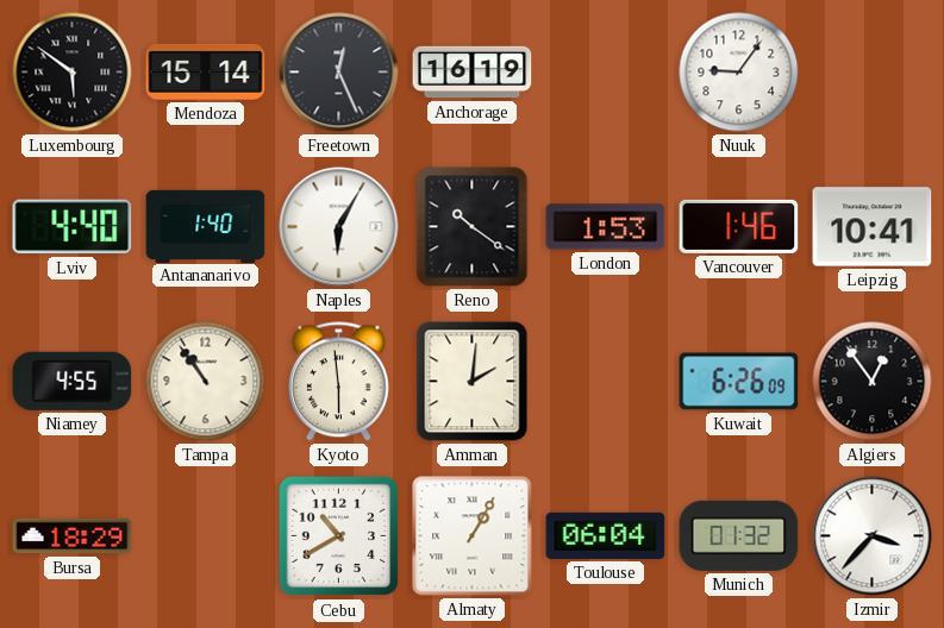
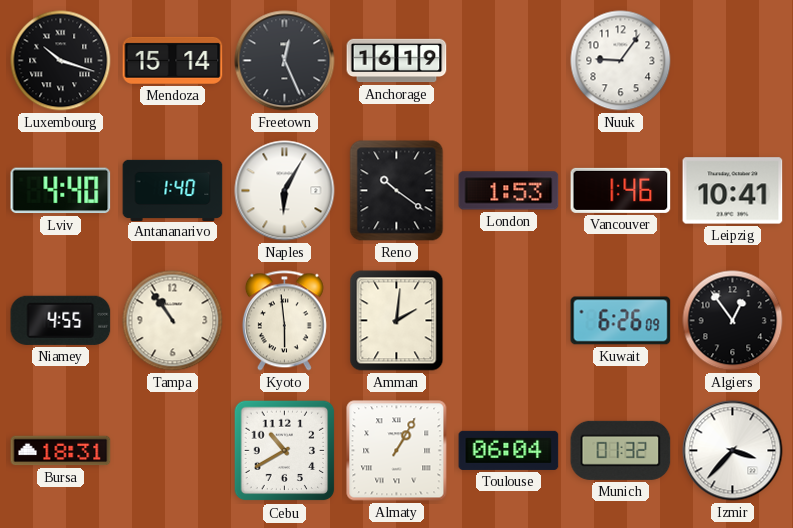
Luxembourg: 5:51 -> 10:18
Bursa: 18:29 -> 18:31
